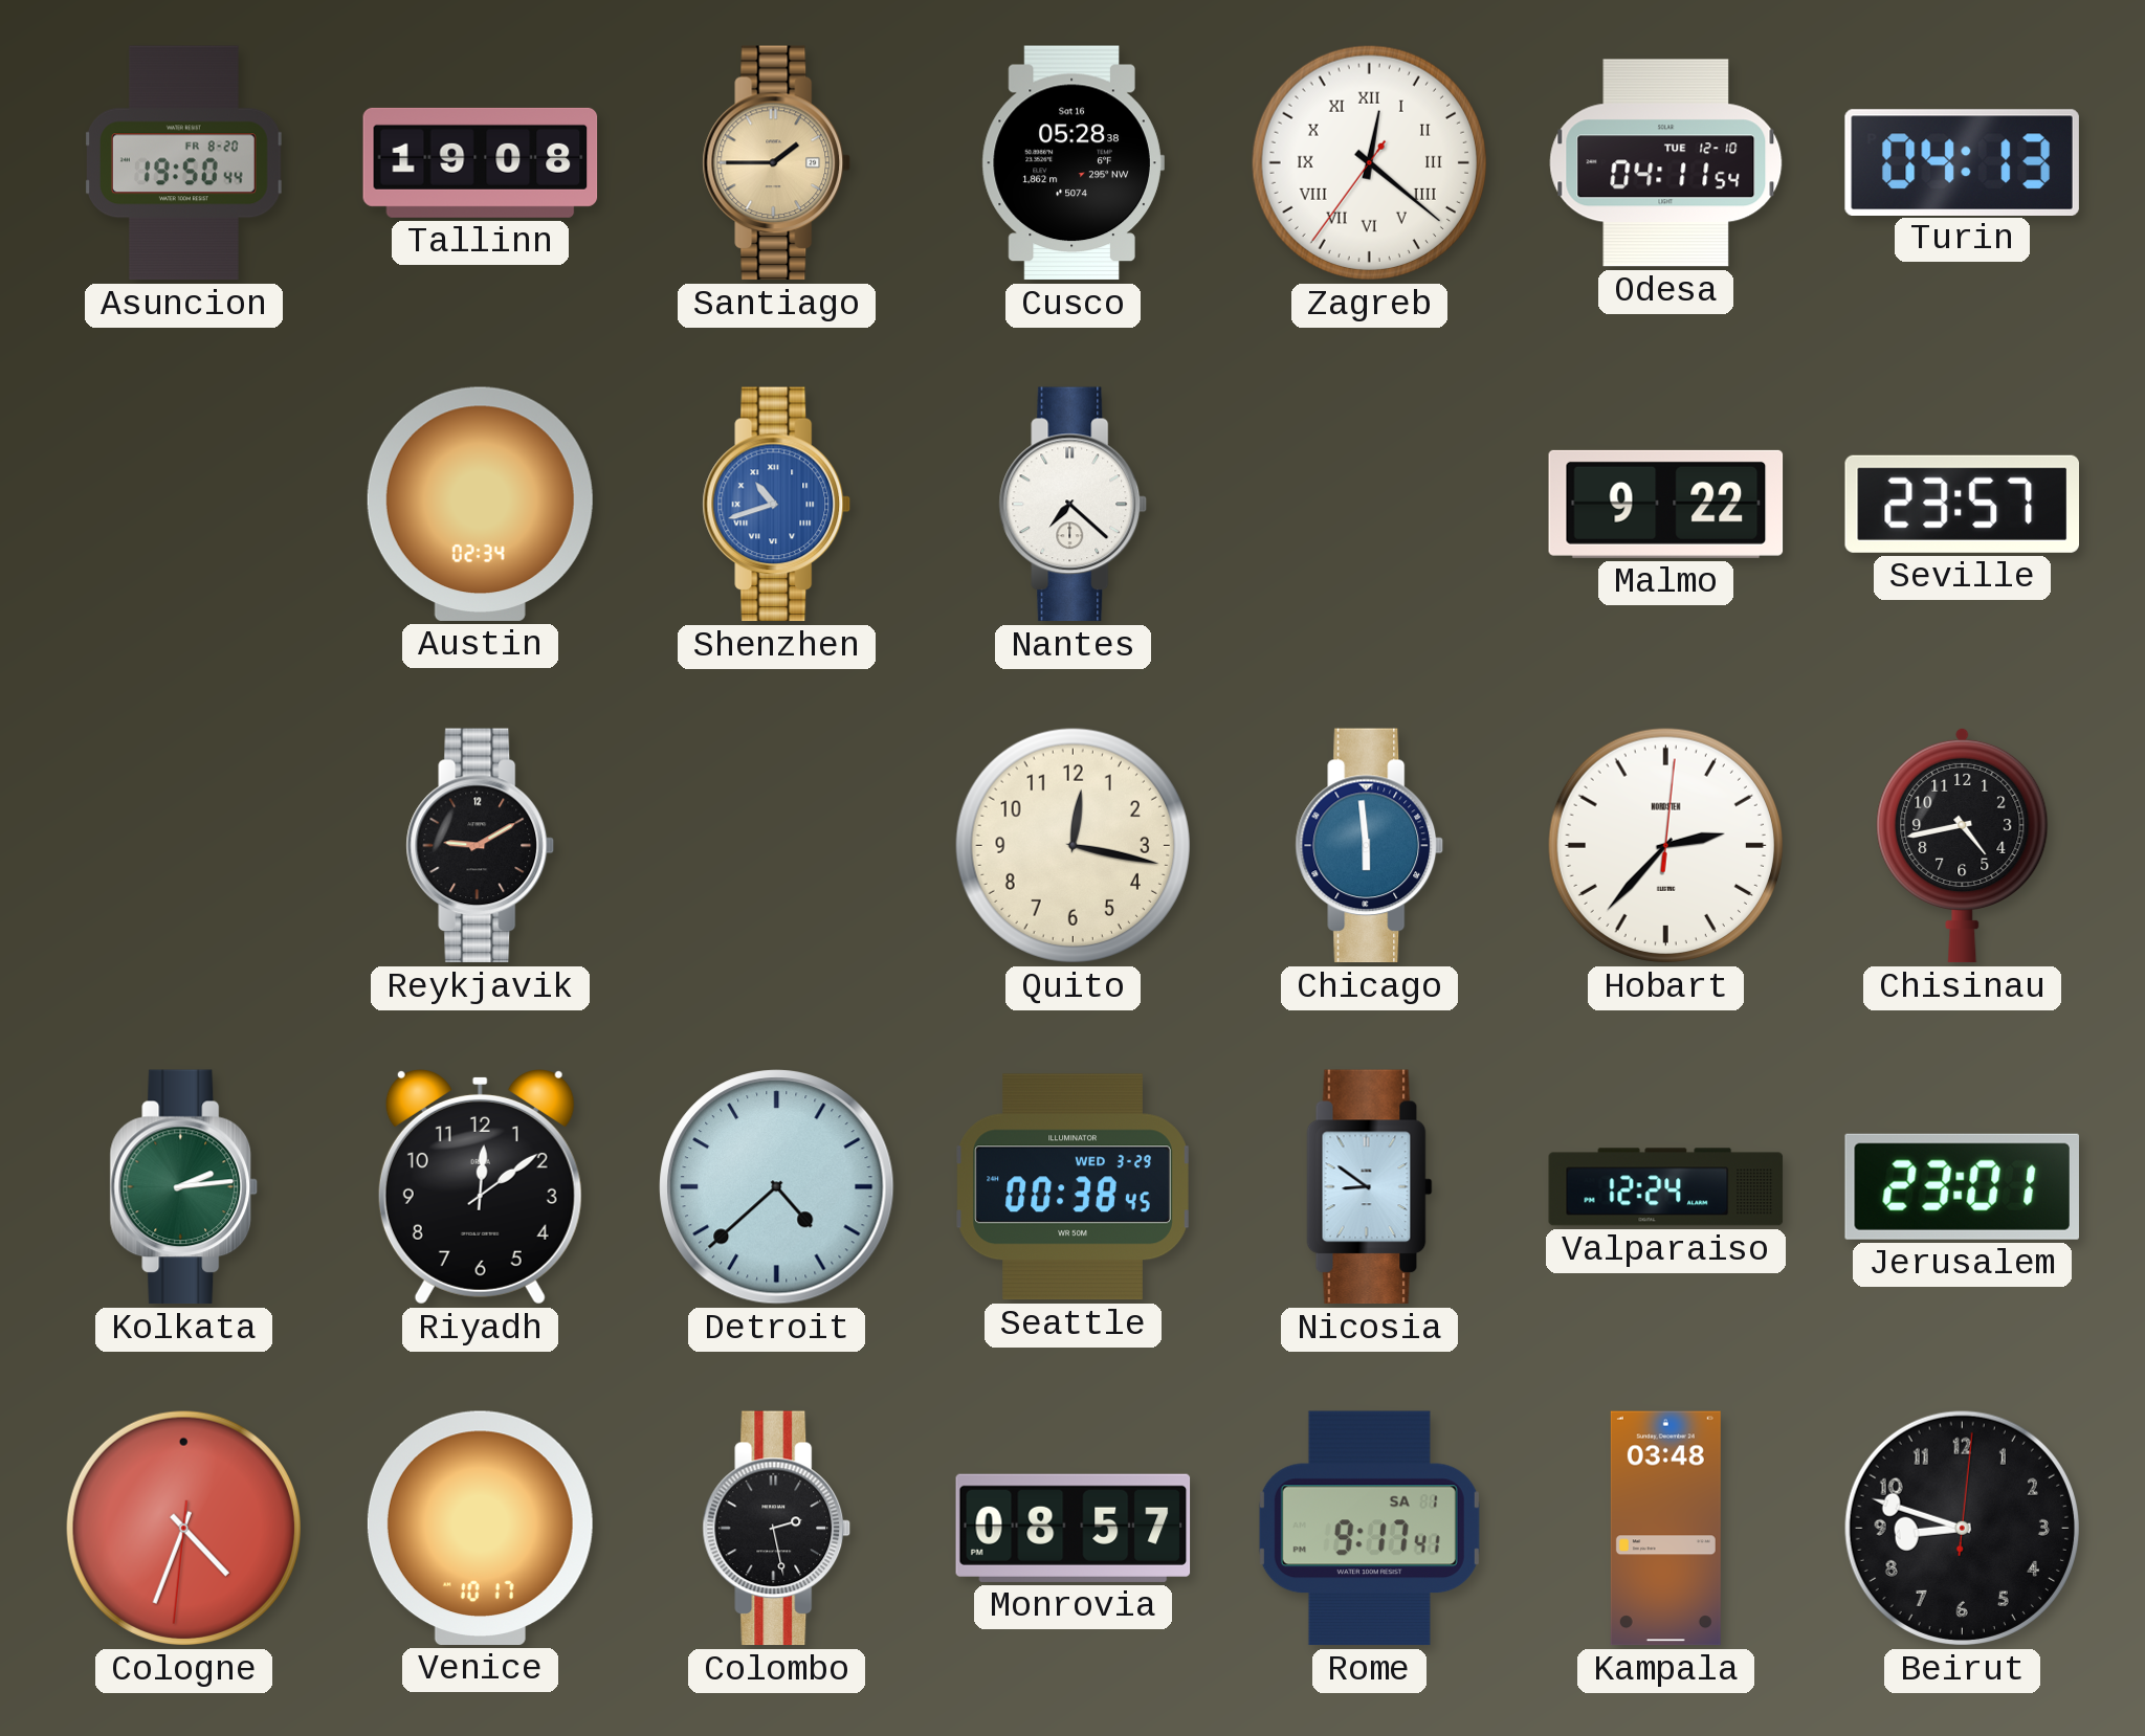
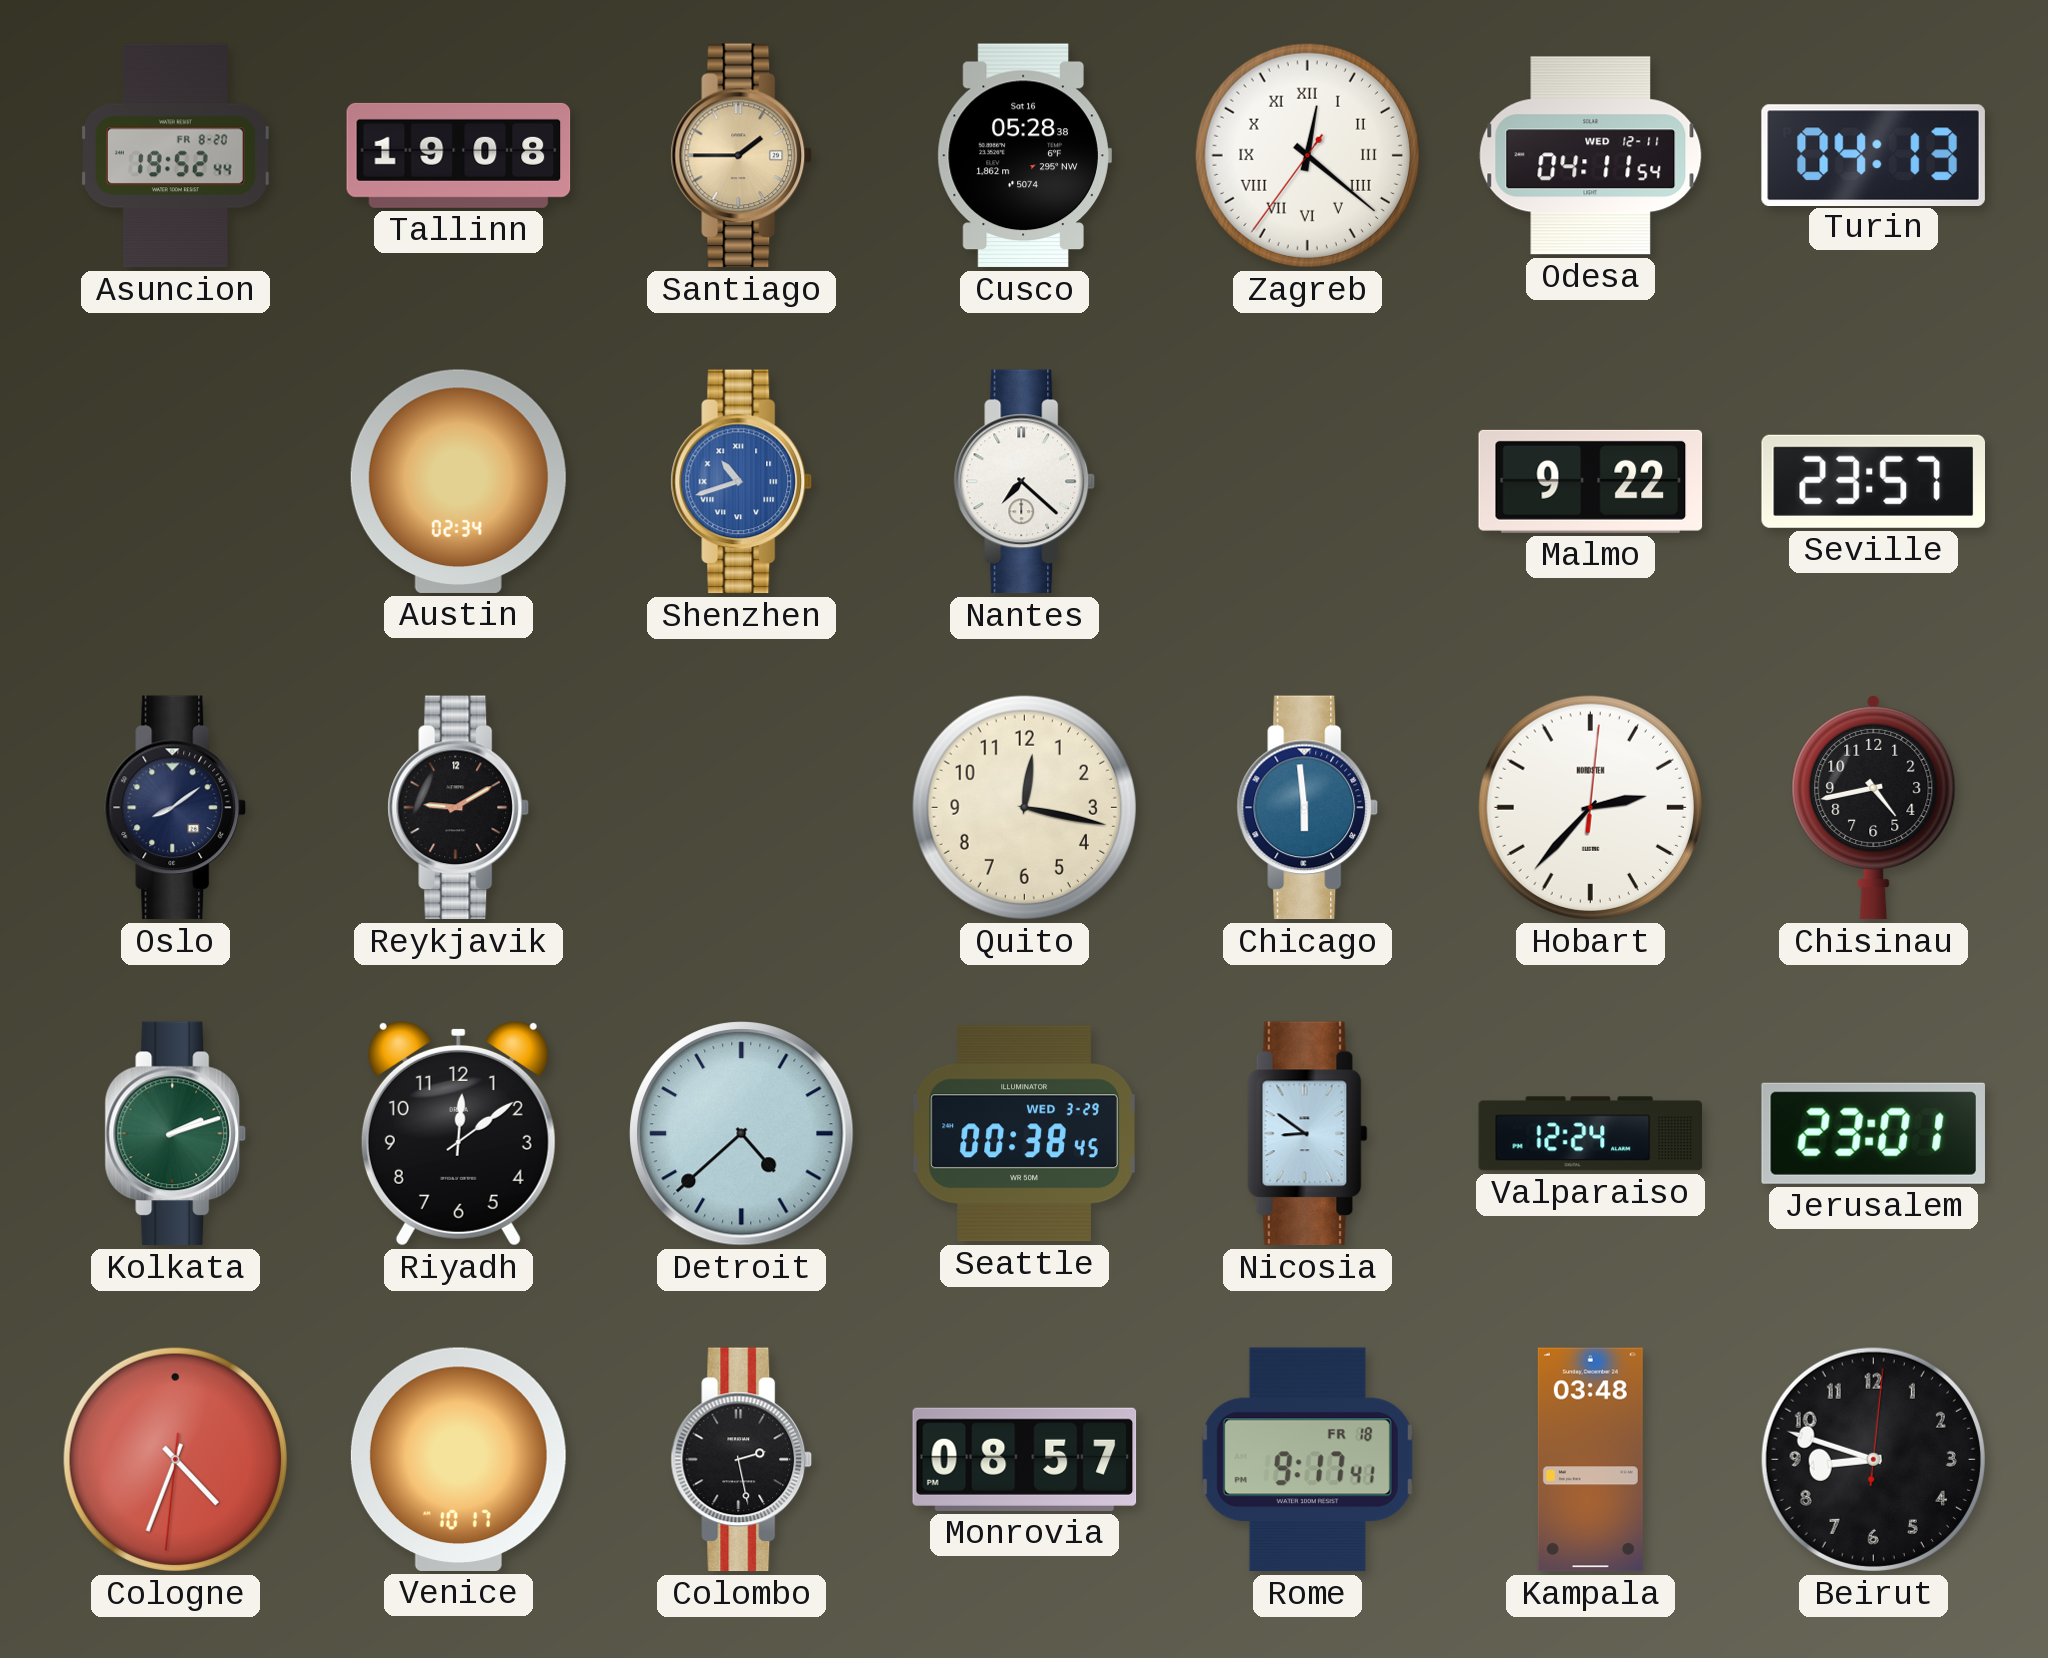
Asuncion: 19:50 -> 19:52
Odesa date: TUE 12-10 -> WED 12-11
Oslo: none -> 8:09
Kolkata: 2:14 -> 2:12
Rome date: SA 1 -> FR 18
